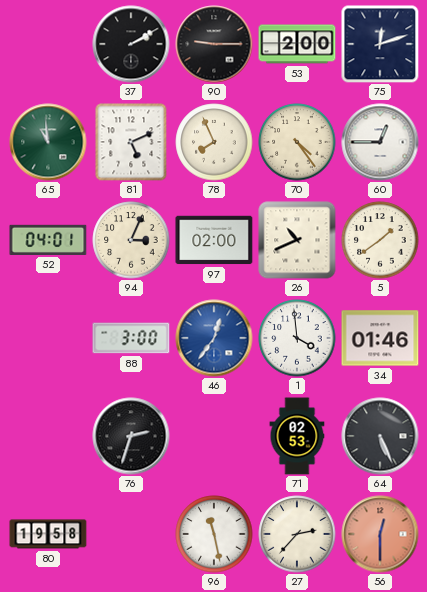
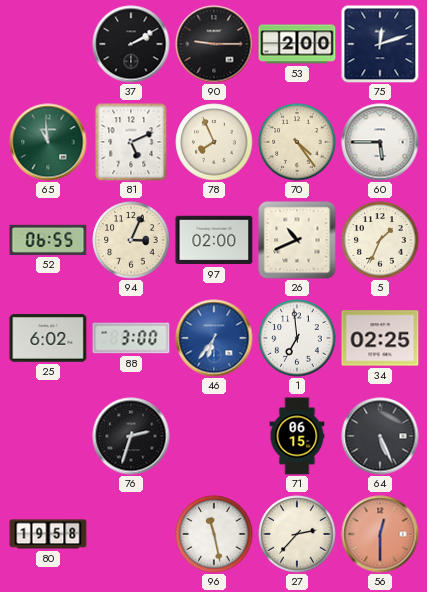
60: 12:45 -> 5:45
52: 04:01 -> 06:55
5: 1:39 -> 1:34
25: none -> 6:02
46: 12:36 -> 6:36
1: 3:59 -> 6:59
34: 01:46 -> 02:25
71: 02:53 -> 06:15
